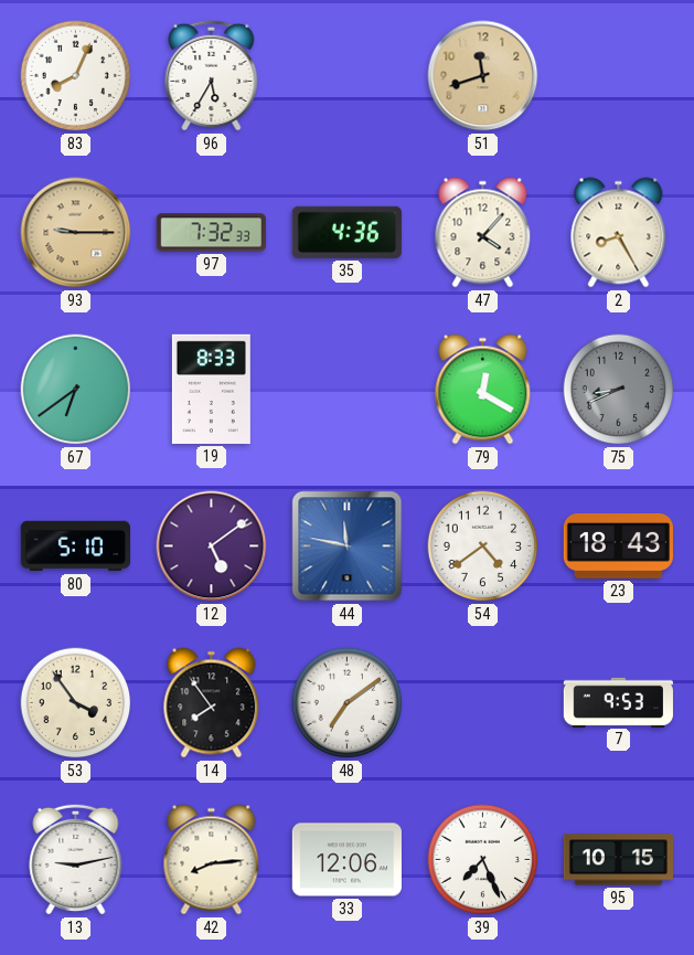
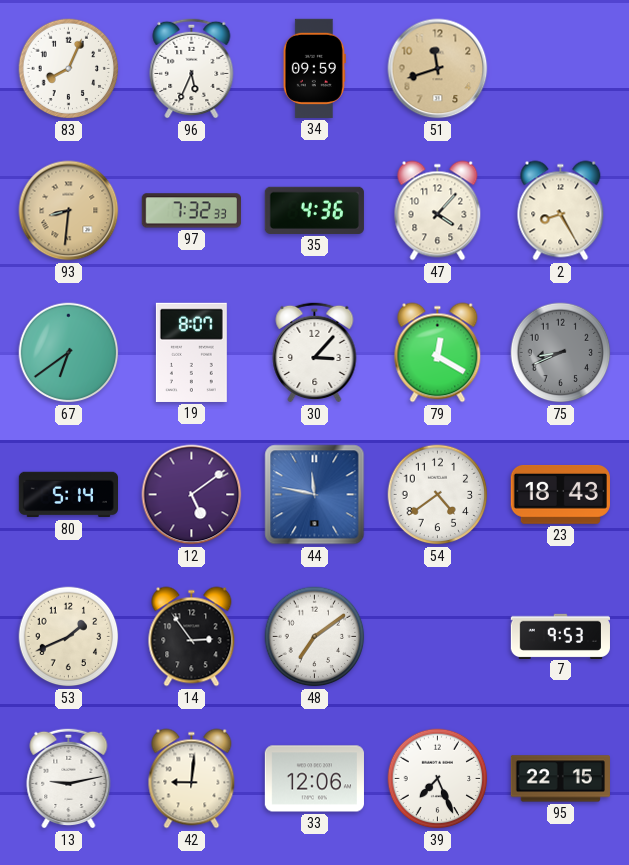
96: 5:35 -> 5:34
34: none -> 09:59
93: 9:15 -> 8:31
19: 8:33 -> 8:07
30: none -> 3:07
80: 5:10 -> 5:14
53: 3:54 -> 1:41
14: 7:54 -> 2:54
42: 8:14 -> 9:01
95: 10:15 -> 22:15
